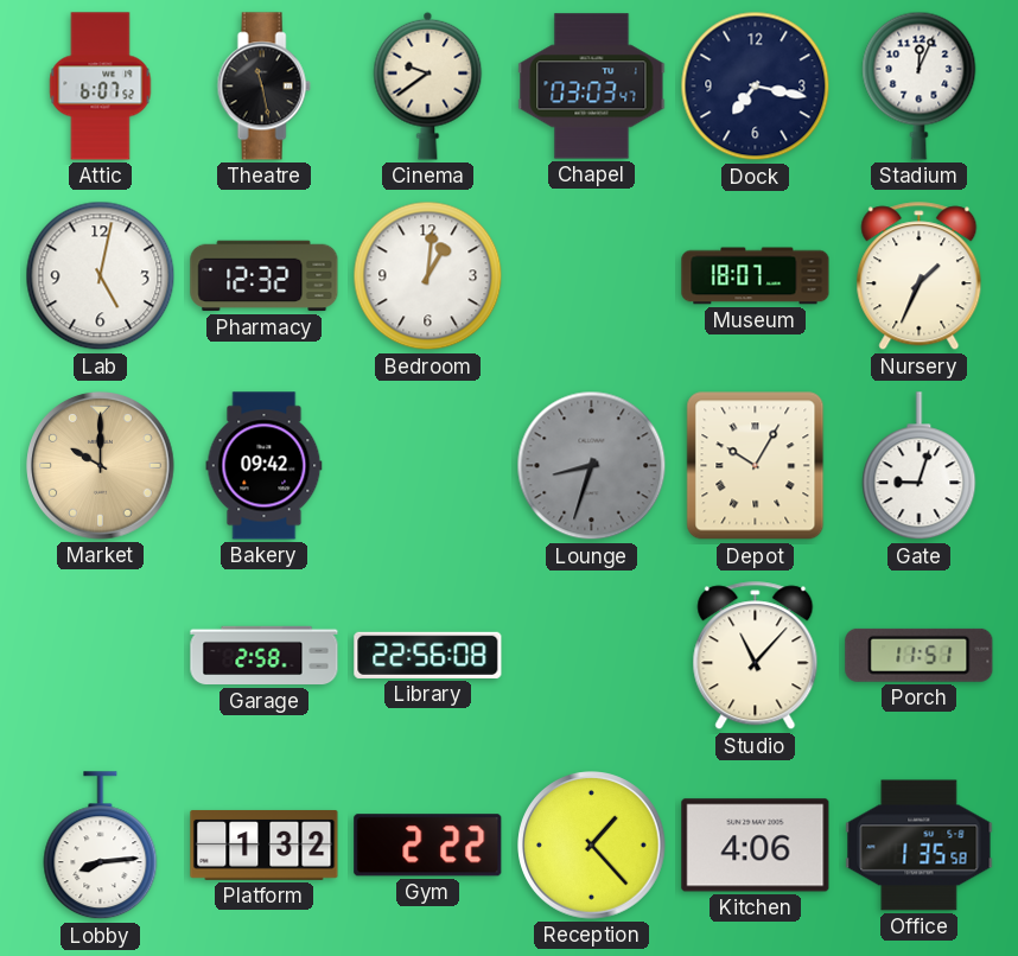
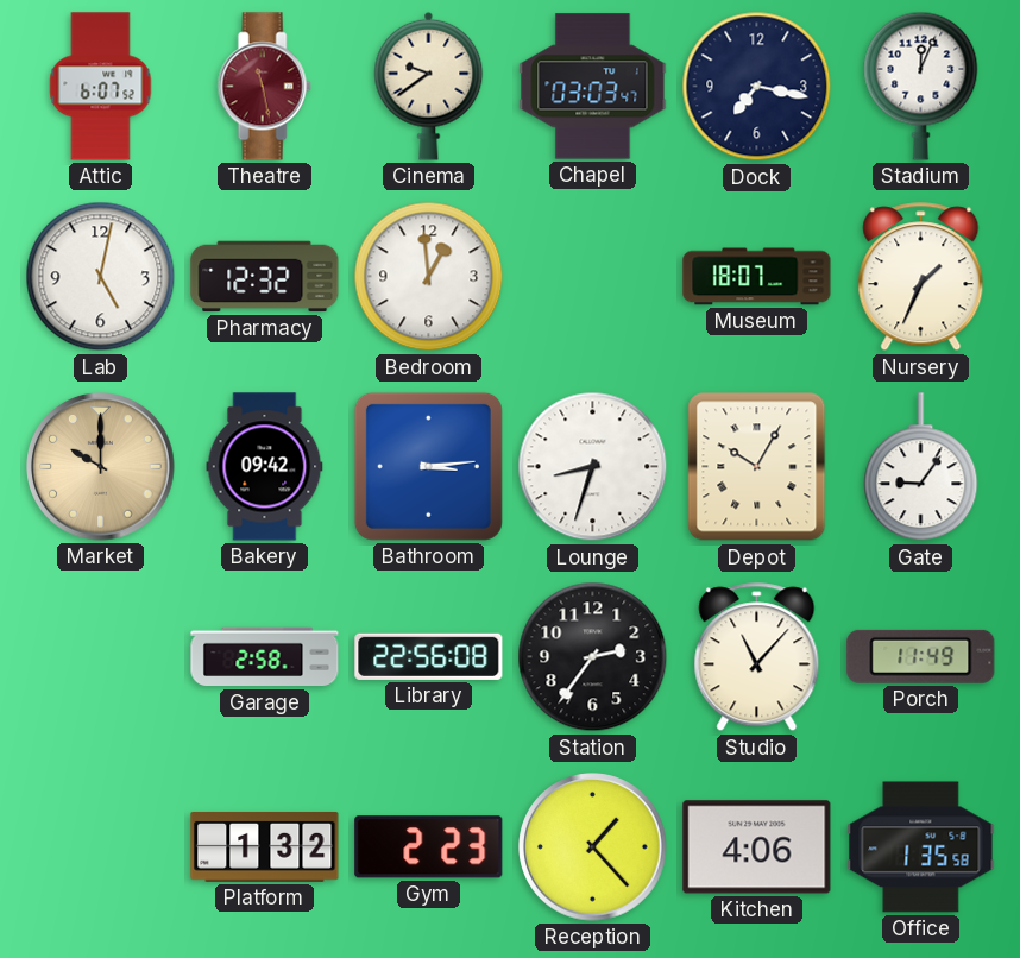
Theatre dial: black -> burgundy
Bedroom: 1:01 -> 12:59
Bathroom: none -> 3:14
Lounge dial: grey -> white
Gate: 9:03 -> 9:06
Station: none -> 2:36
Porch: 11:51 -> 11:49
Lobby: 8:14 -> none
Gym: 2:22 -> 2:23
